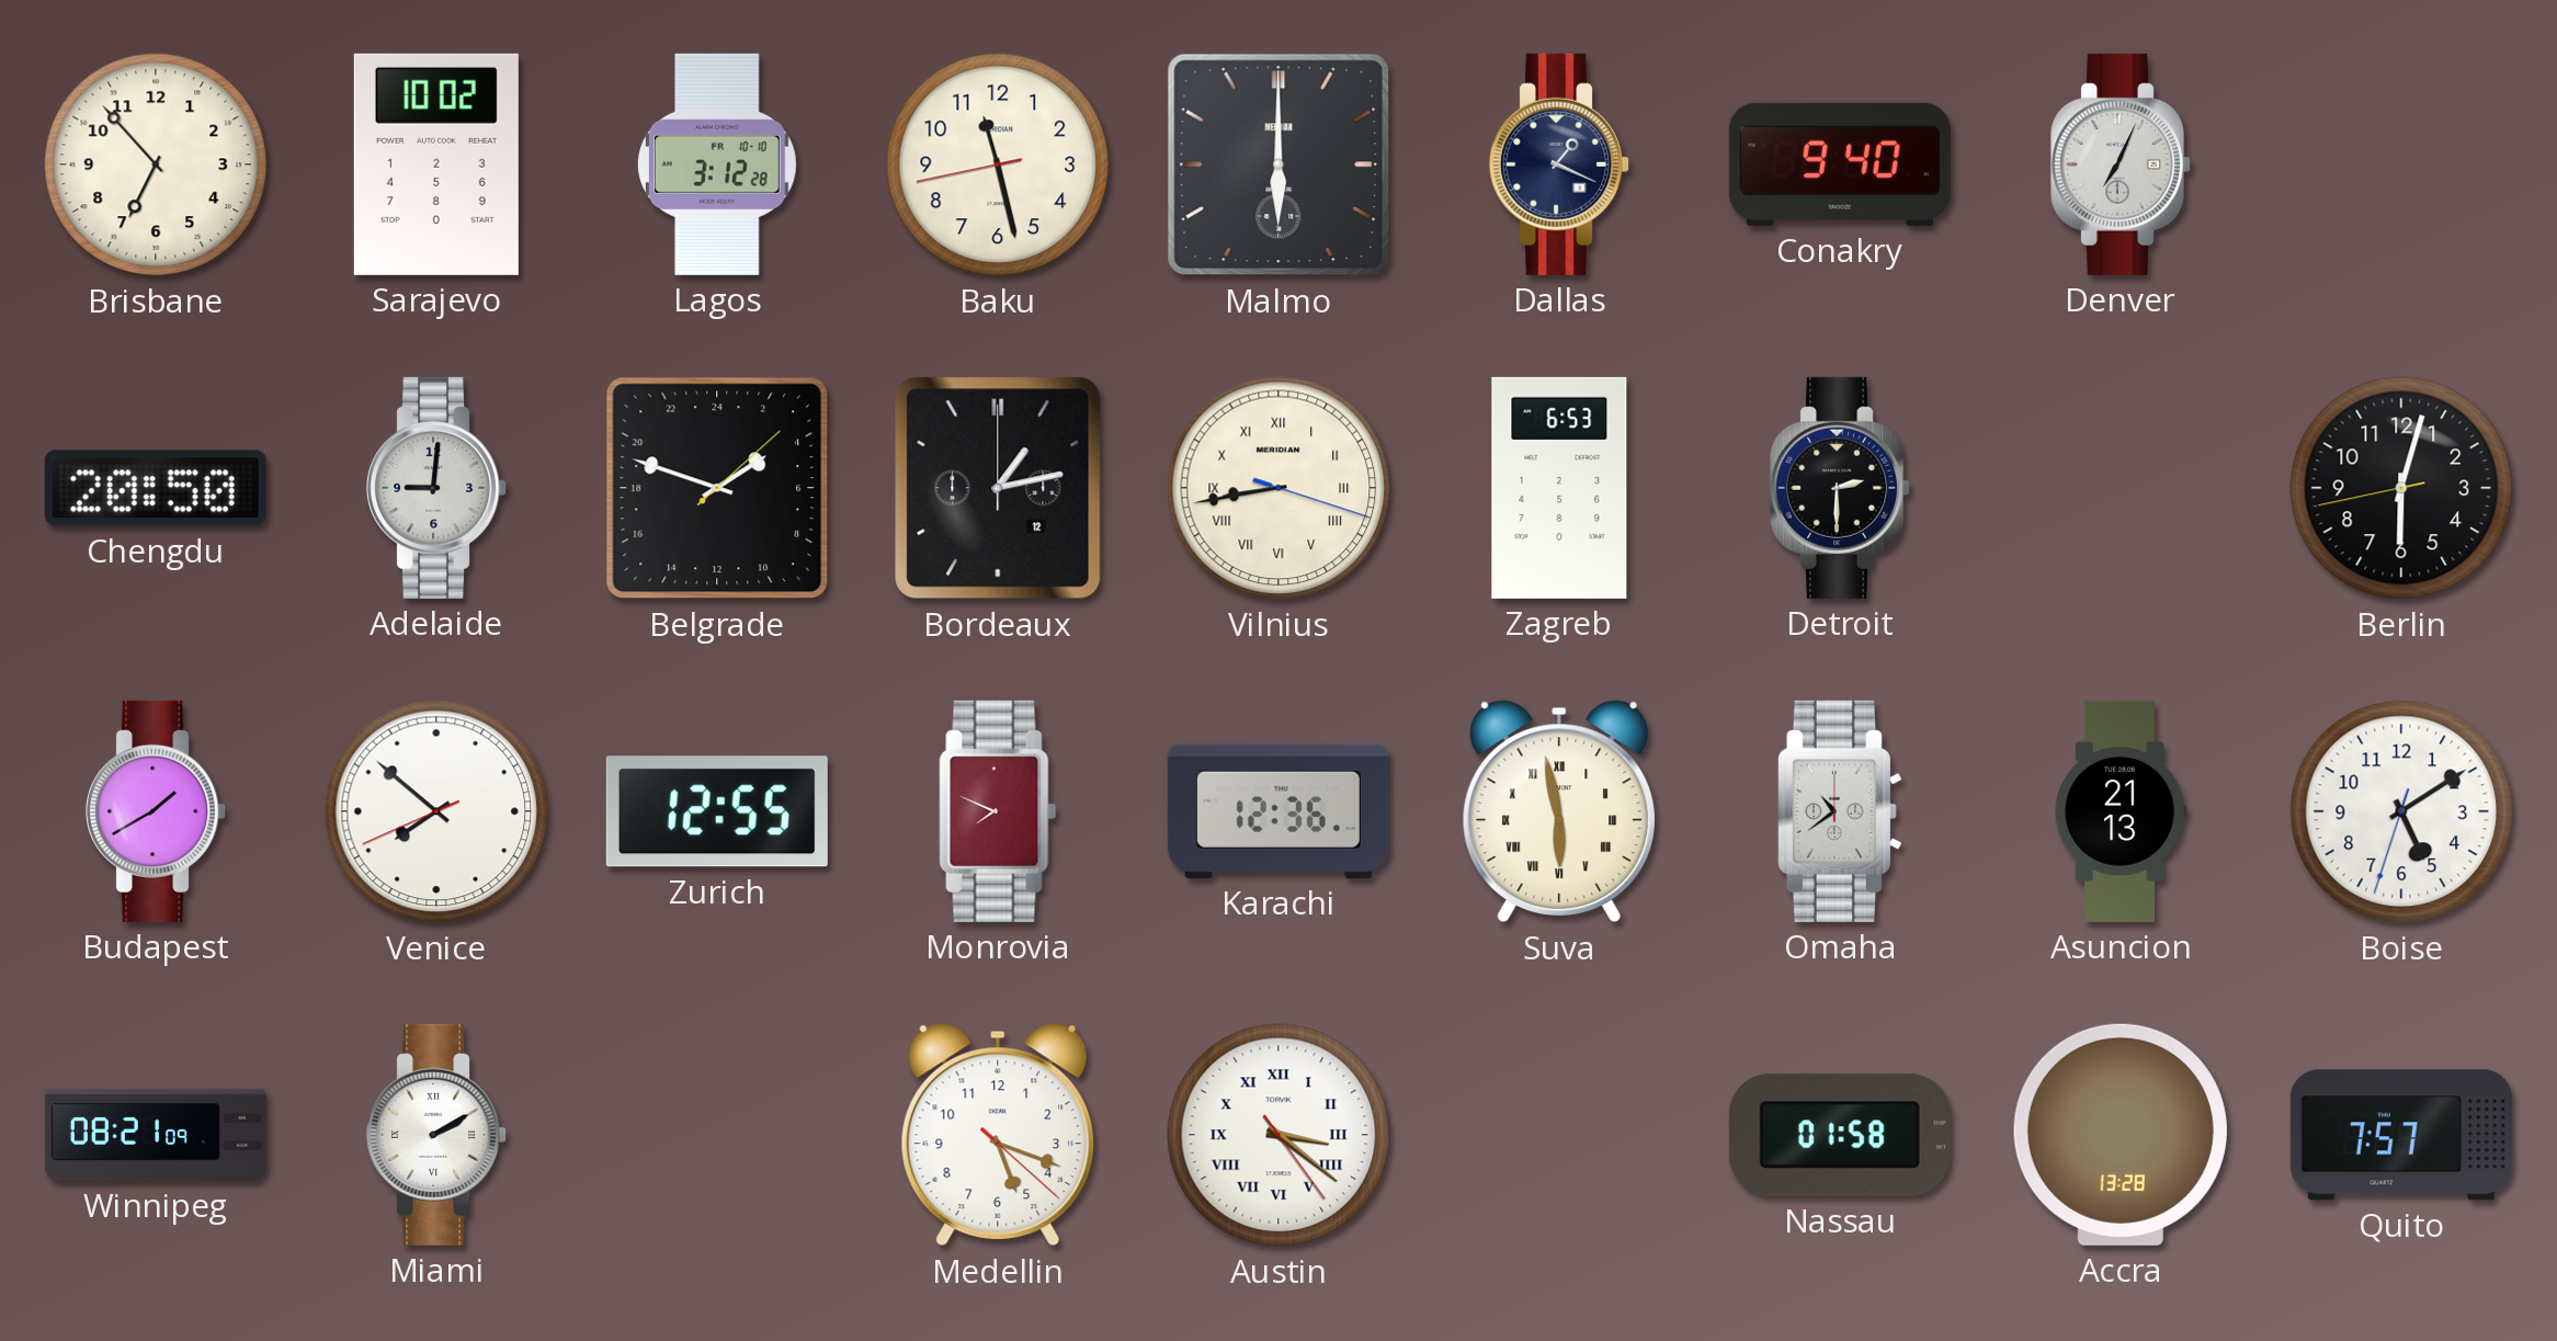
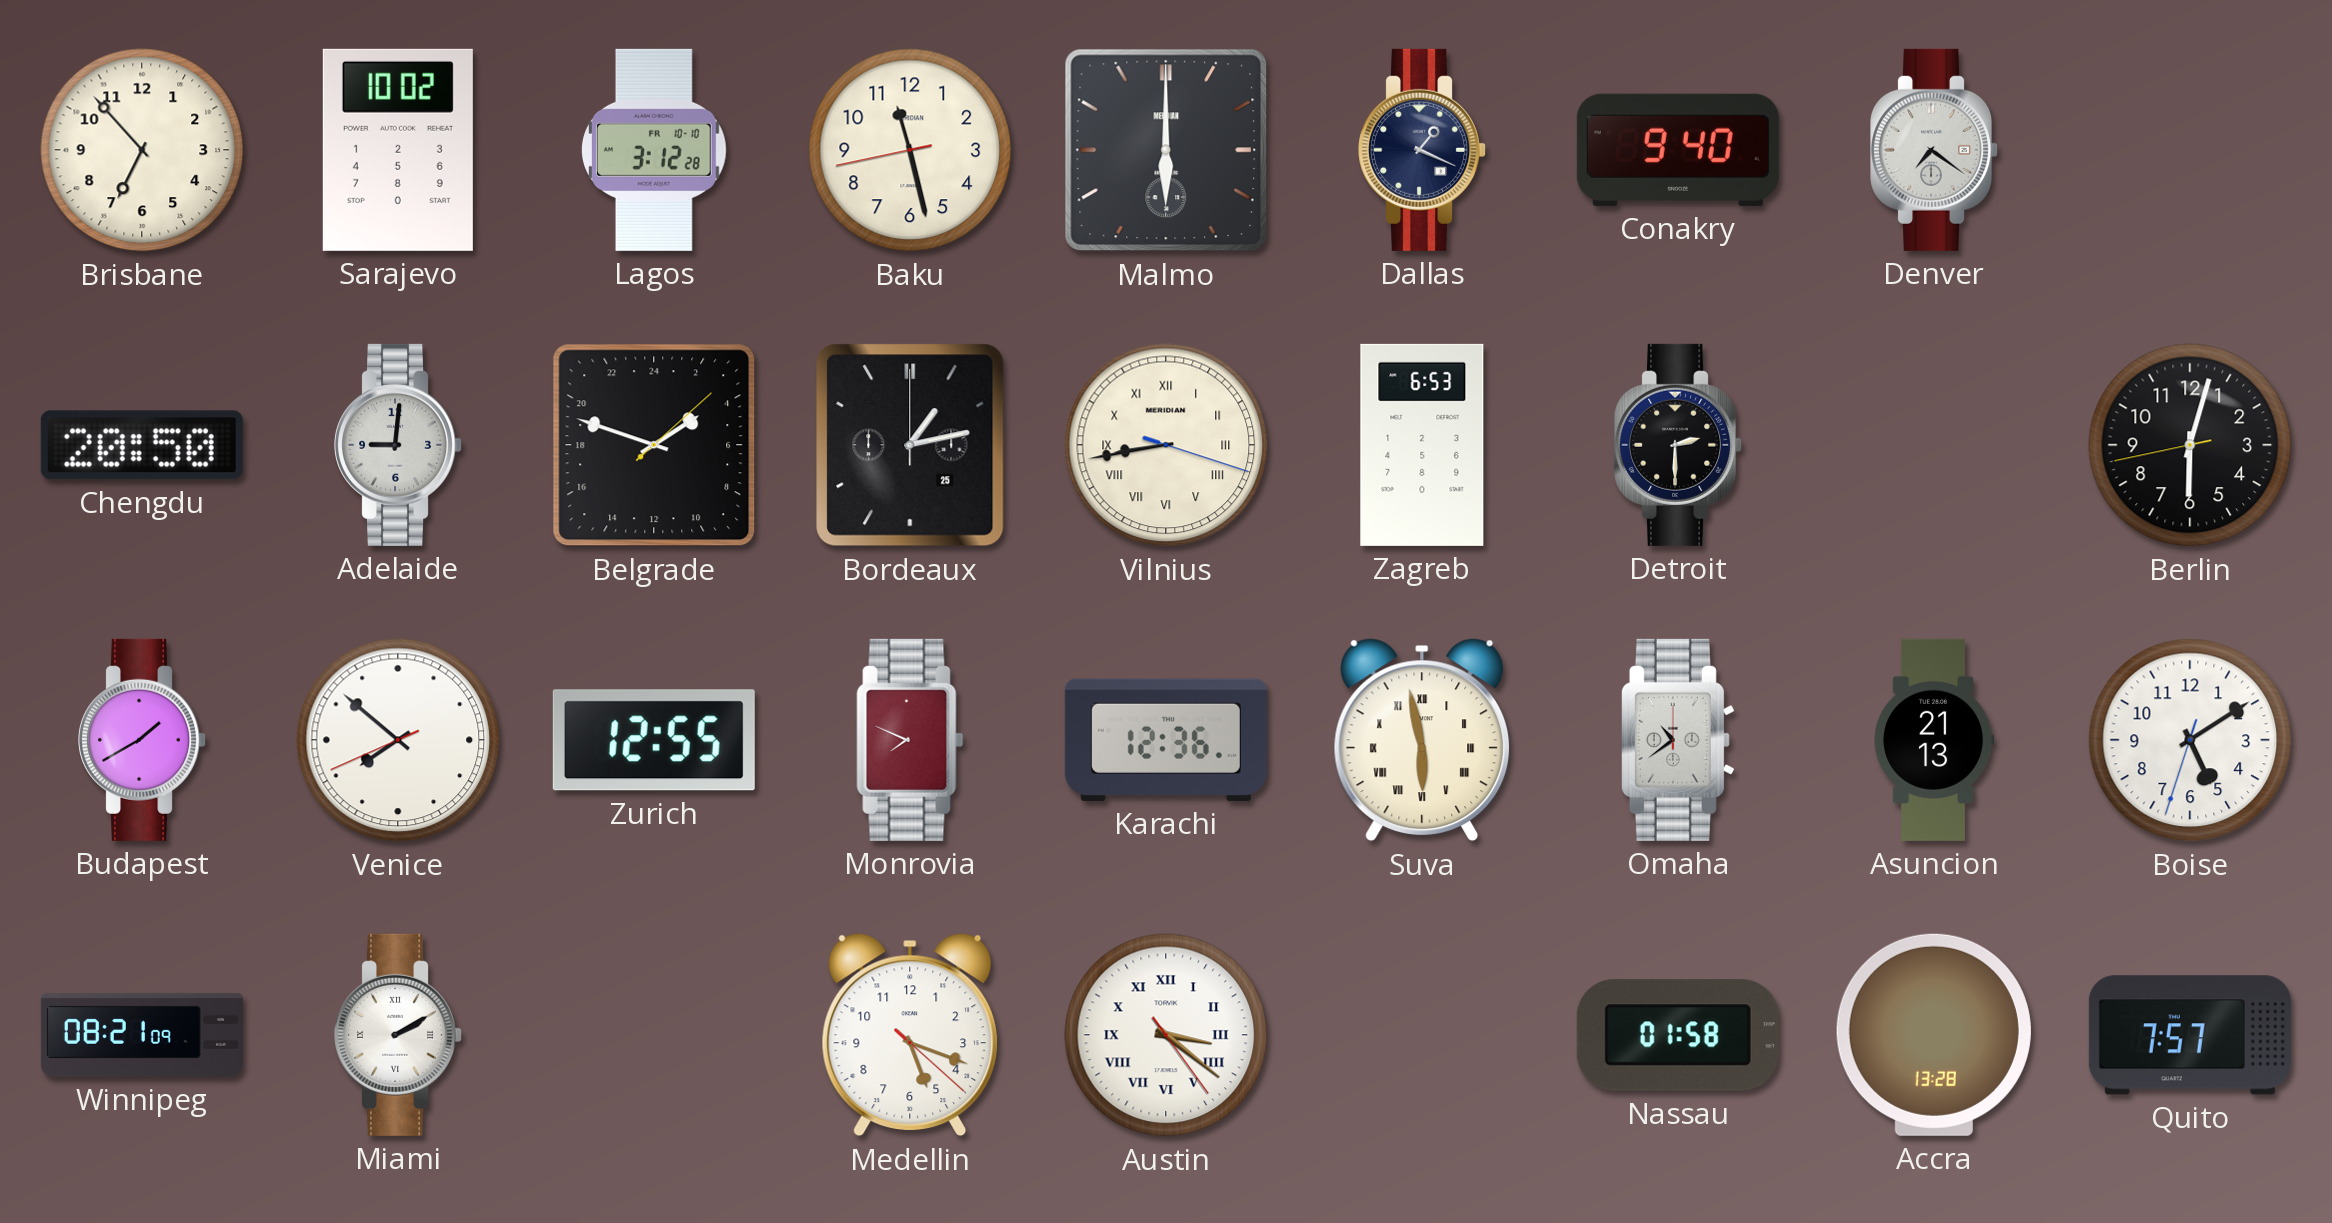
Denver: 7:04 -> 7:21
Bordeaux date: 12 -> 25
